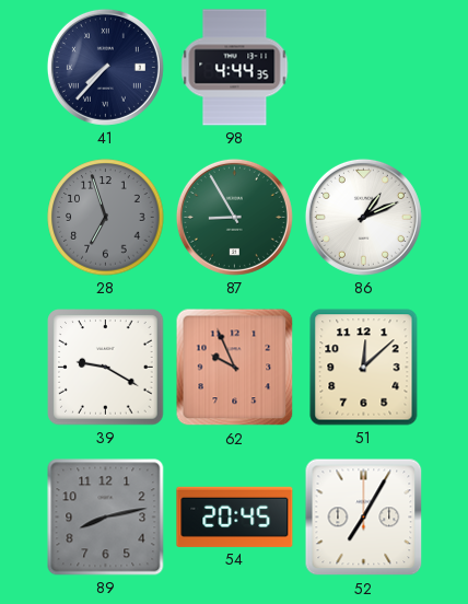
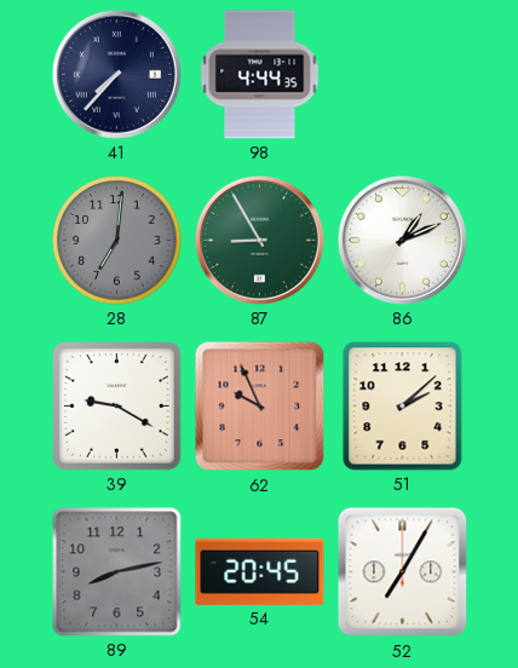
28: 6:57 -> 7:01
51: 12:08 -> 2:08
